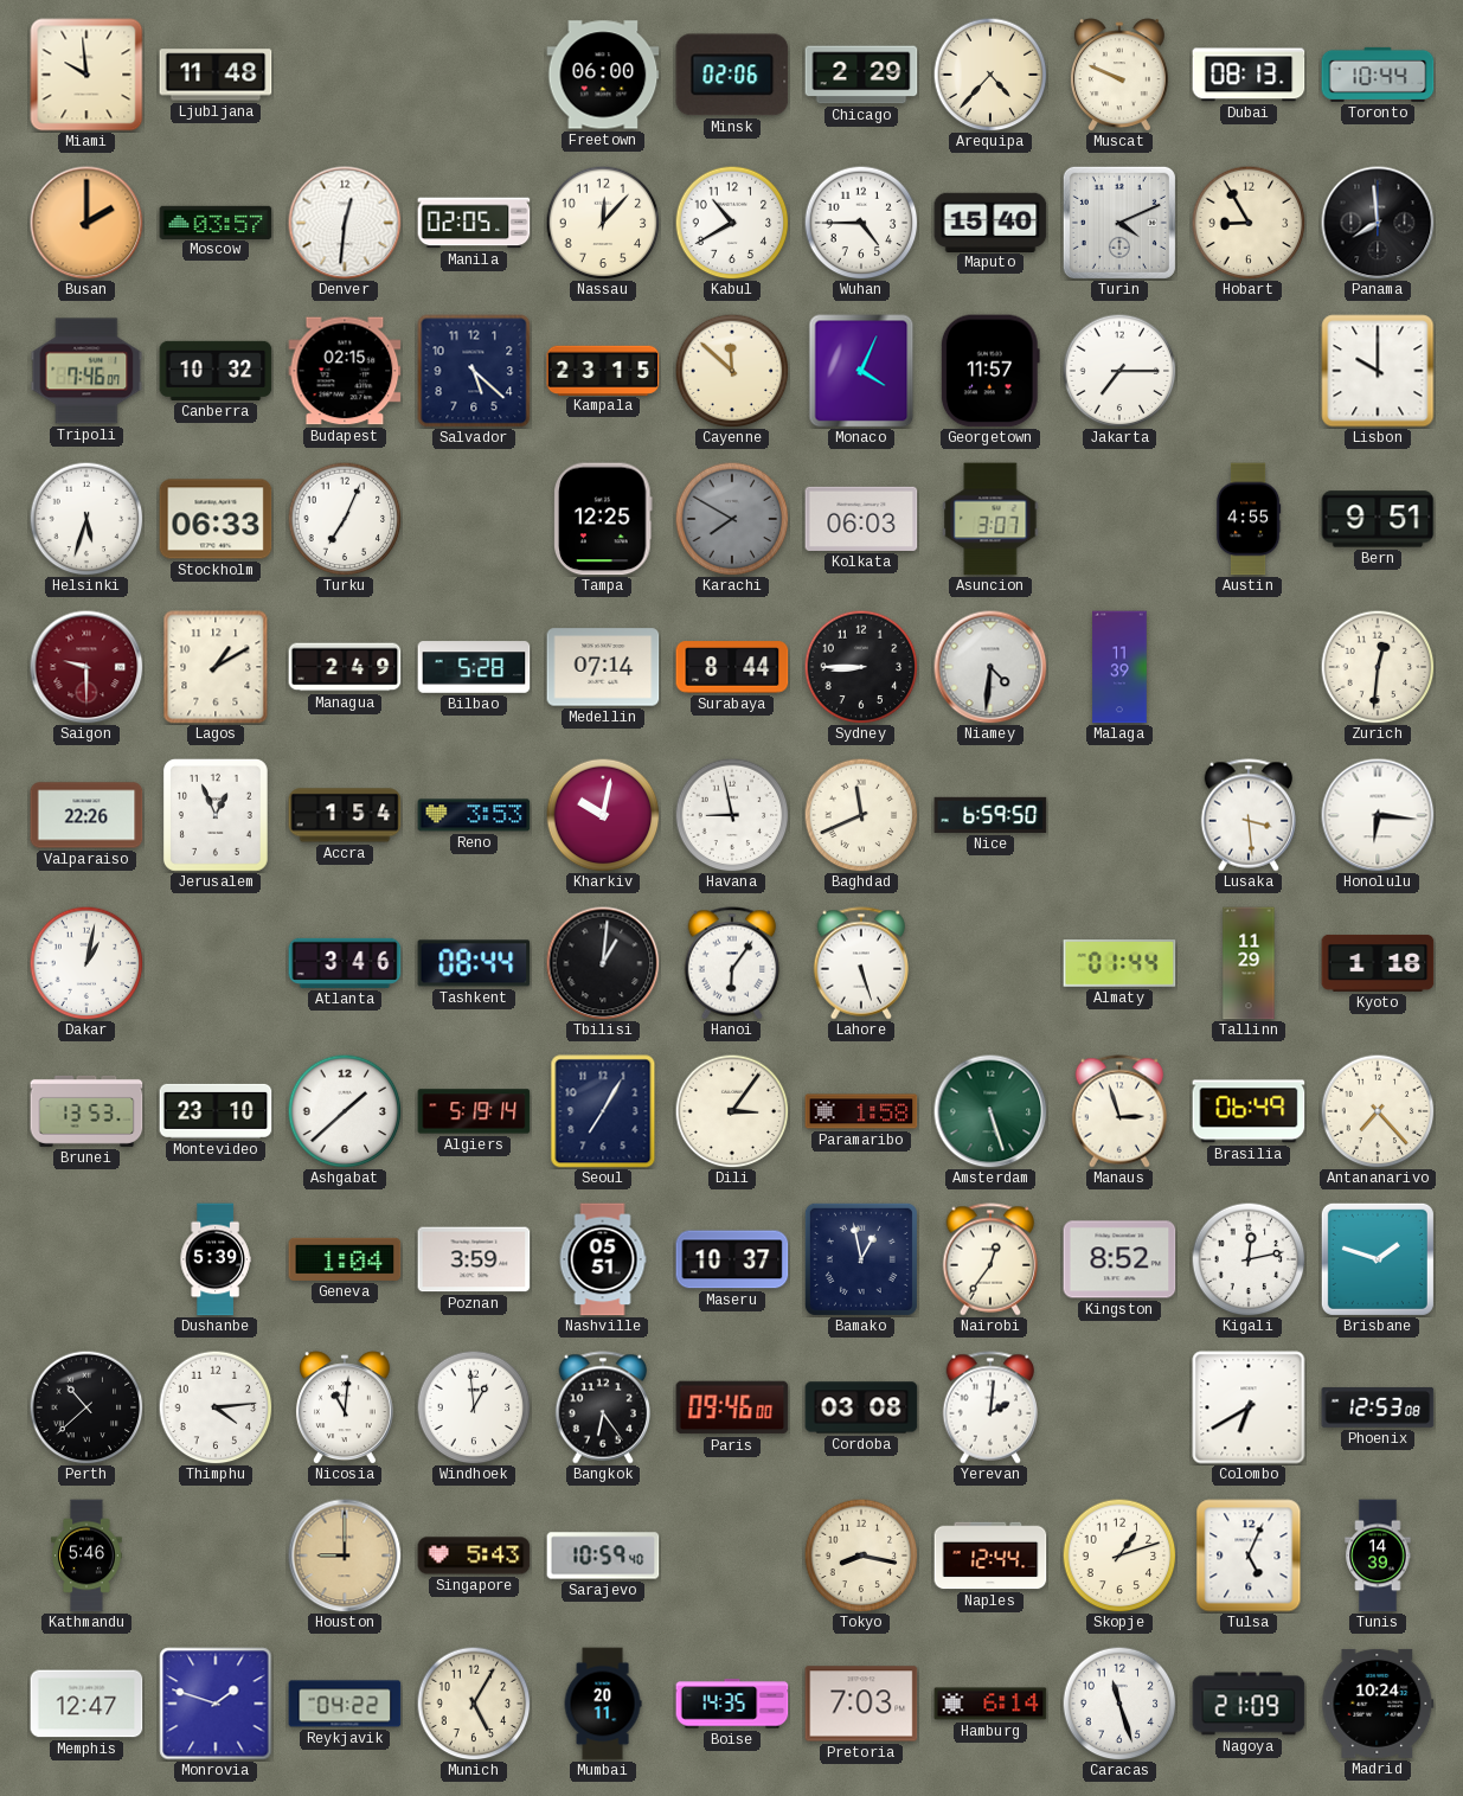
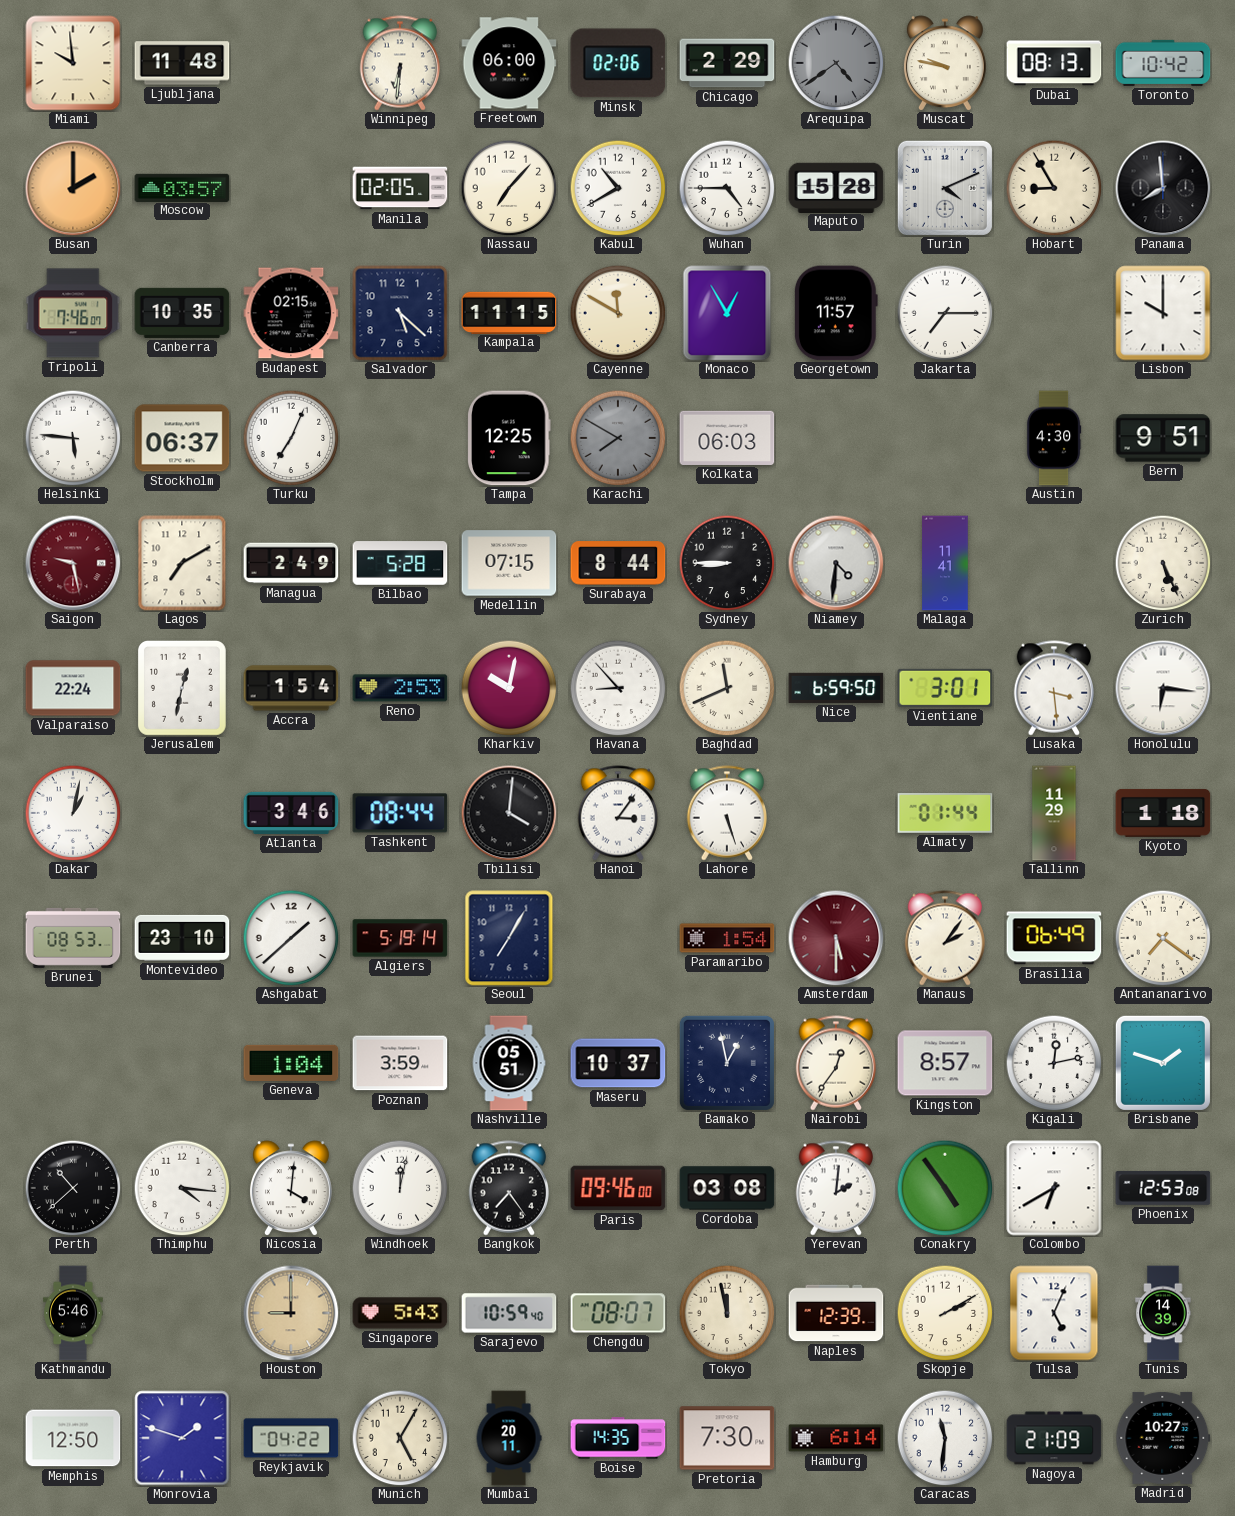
Winnipeg: none -> 6:31
Arequipa: 4:37 -> 4:39
Arequipa dial: cream -> grey
Muscat: 9:49 -> 9:47
Toronto: 10:44 -> 10:42
Denver: 12:31 -> none
Nassau: 12:07 -> 7:07
Maputo: 15:40 -> 15:28
Canberra: 10:32 -> 10:35
Kampala: 23:15 -> 11:15
Cayenne: 11:52 -> 11:50
Monaco: 4:04 -> 12:55
Helsinki: 5:33 -> 5:46
Stockholm: 06:33 -> 06:37
Asuncion: 3:07 -> none
Austin: 4:55 -> 4:30
Saigon: 9:30 -> 9:28
Lagos: 1:10 -> 7:10
Medellin: 07:14 -> 07:15
Malaga: 11:39 -> 11:41
Zurich: 12:31 -> 5:26
Valparaiso: 22:26 -> 22:24
Jerusalem: 12:56 -> 12:32
Reno: 3:53 -> 2:53
Havana: 8:58 -> 8:53
Vientiane: none -> 3:01
Tbilisi: 1:01 -> 4:01
Hanoi: 6:06 -> 3:06
Brunei: 13:53 -> 08:53
Dili: 3:06 -> none
Paramaribo: 1:58 -> 1:54
Amsterdam: 5:27 -> 5:30
Amsterdam dial: green -> burgundy
Manaus: 2:57 -> 2:06
Antananarivo: 7:23 -> 7:21
Dushanbe: 5:39 -> none
Kingston: 8:52 -> 8:57
Thimphu: 4:14 -> 4:16
Nicosia: 11:01 -> 4:01
Windhoek: 12:59 -> 12:02
Bangkok: 6:24 -> 7:24
Conakry: none -> 4:54
Chengdu: none -> 08:07
Tokyo: 8:17 -> 11:58
Naples: 12:44 -> 12:39
Skopje: 1:12 -> 2:10
Memphis: 12:47 -> 12:50
Pretoria: 7:03 -> 7:30
Caracas: 11:27 -> 11:31
Madrid: 10:24 -> 10:27
